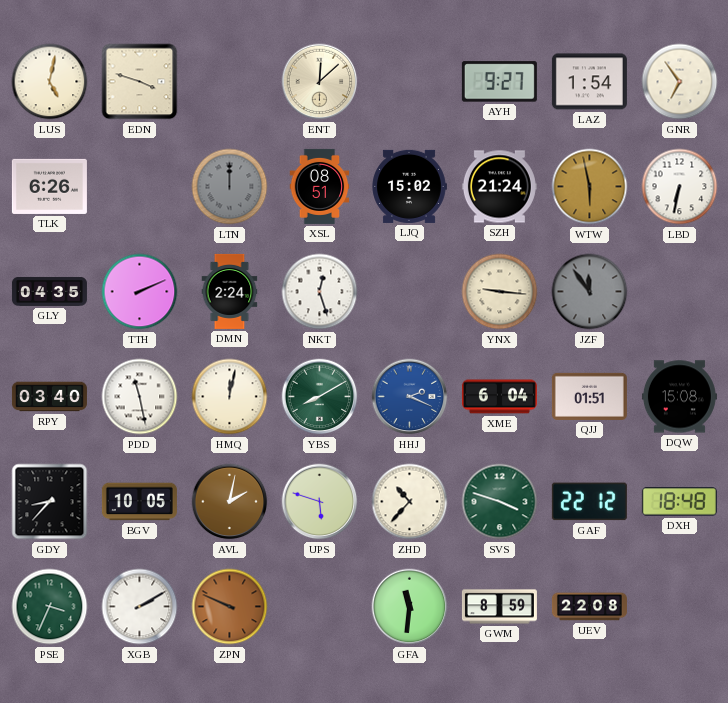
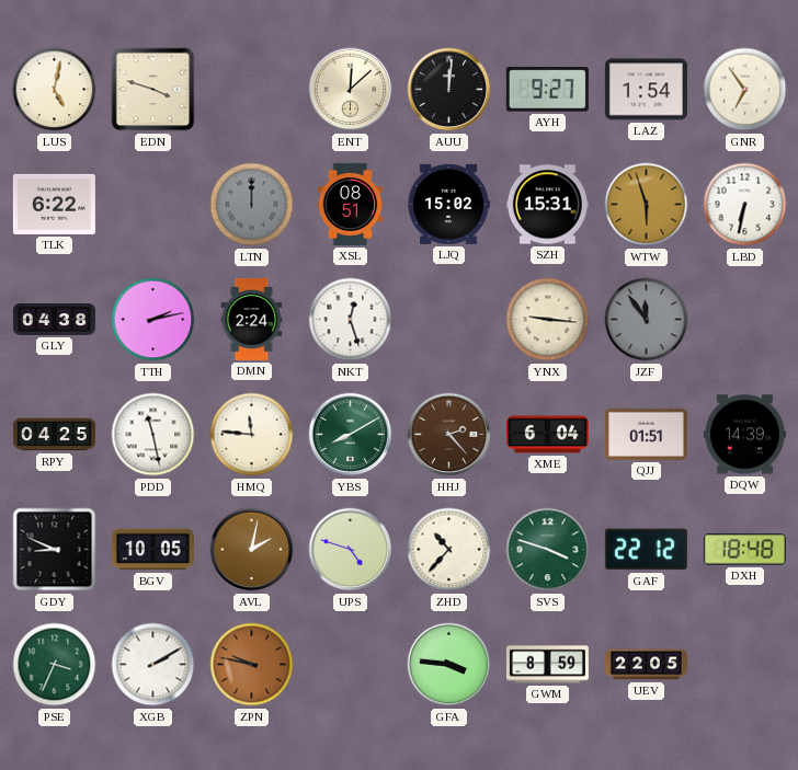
AUU: none -> 12:01
TLK: 6:26 -> 6:22
SZH: 21:24 -> 15:31
WTW: 5:58 -> 5:57
GLY: 04:35 -> 04:38
TTH: 2:11 -> 2:13
RPY: 03:40 -> 04:25
HMQ: 12:02 -> 11:46
HHJ: 2:19 -> 2:23
HHJ dial: blue -> brown
DQW: 15:08 -> 14:39
GDY: 8:37 -> 8:49
UPS: 5:48 -> 4:48
ZPN: 9:49 -> 9:47
GFA: 11:31 -> 3:46
UEV: 22:08 -> 22:05
